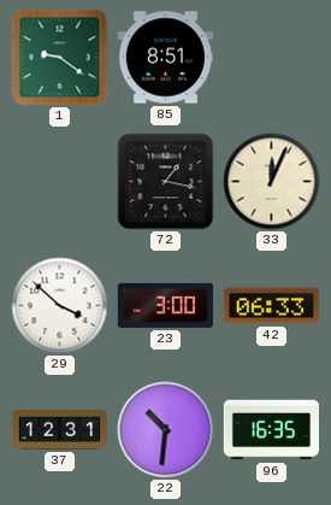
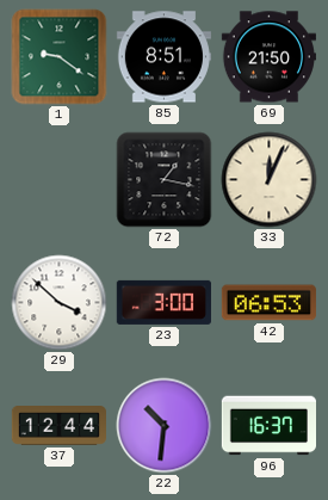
69: none -> 21:50
42: 06:33 -> 06:53
37: 12:31 -> 12:44
96: 16:35 -> 16:37
